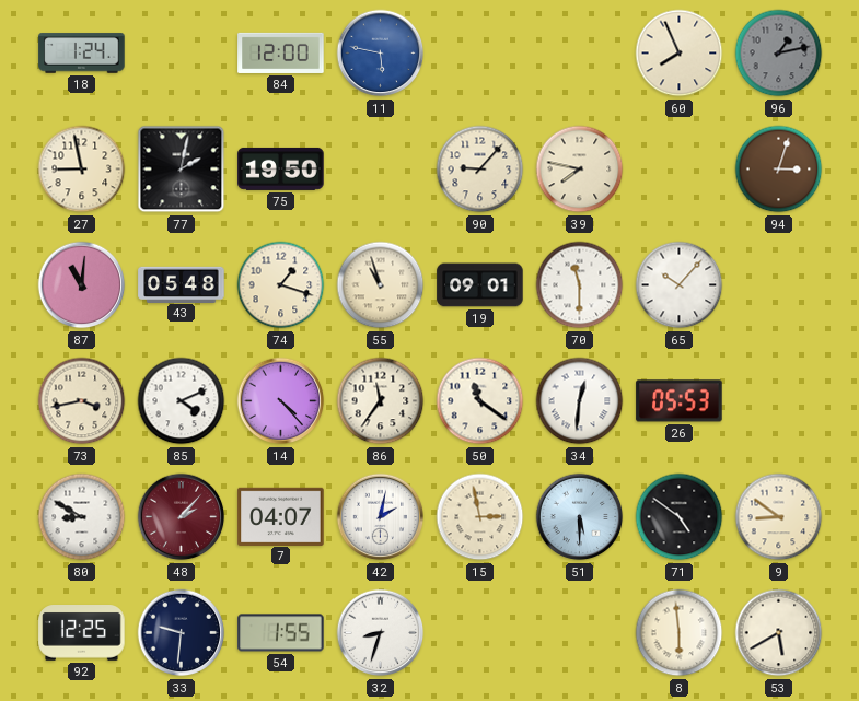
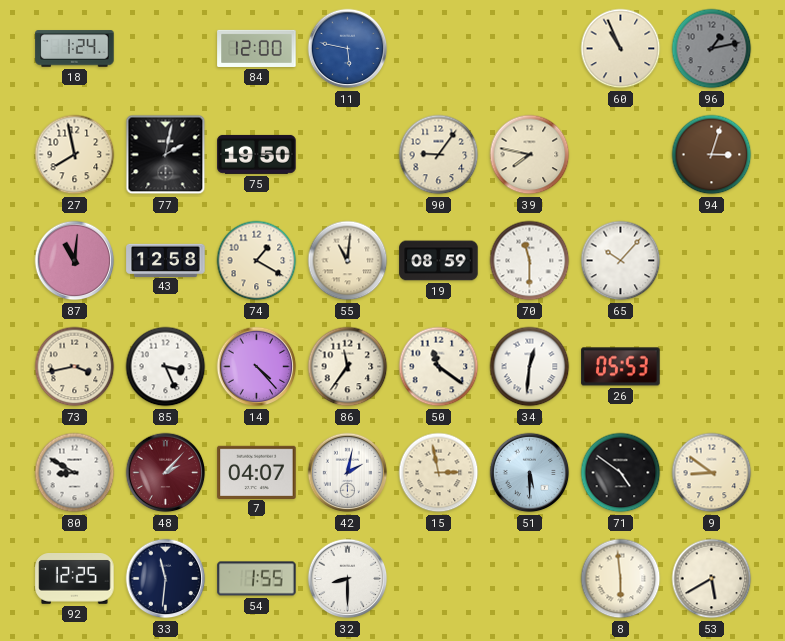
60: 7:56 -> 10:56
27: 8:58 -> 7:58
90: 9:07 -> 9:06
43: 05:48 -> 12:58
74: 1:18 -> 1:20
55: 10:57 -> 11:01
19: 09:01 -> 08:59
85: 4:11 -> 3:26
33: 9:31 -> 11:31
32: 8:33 -> 8:30
